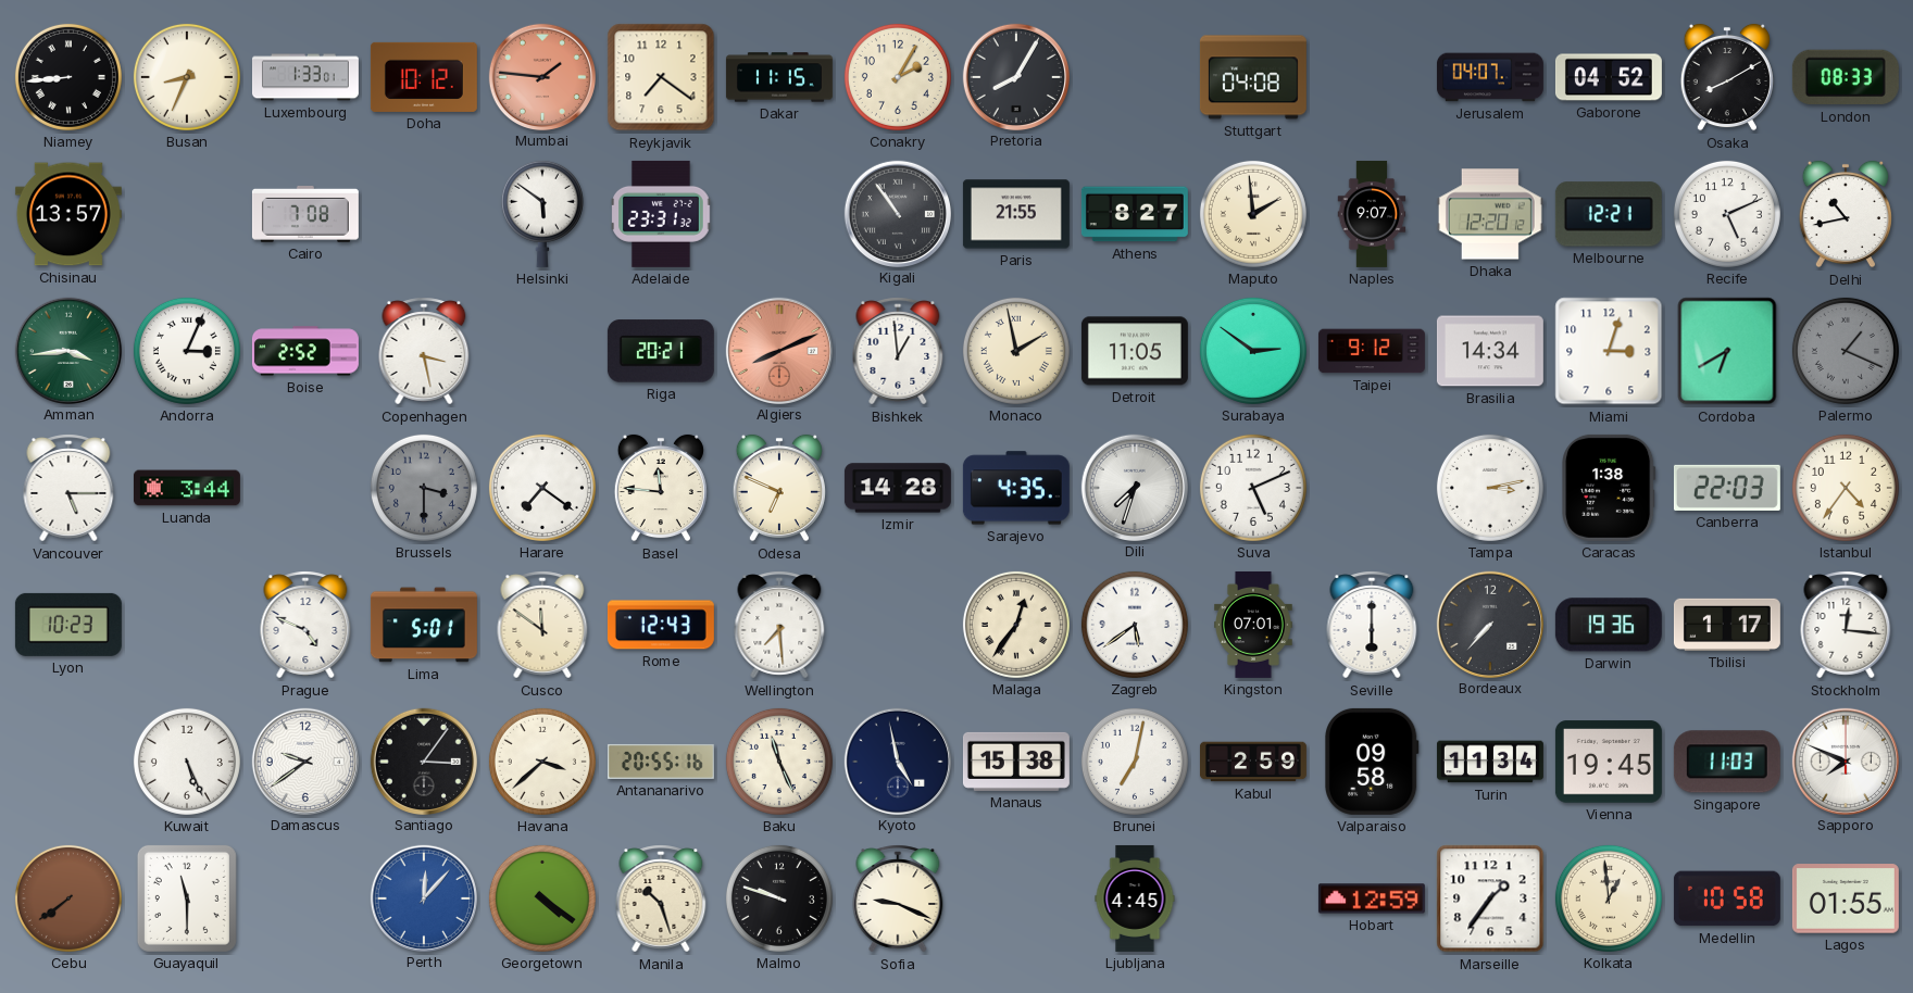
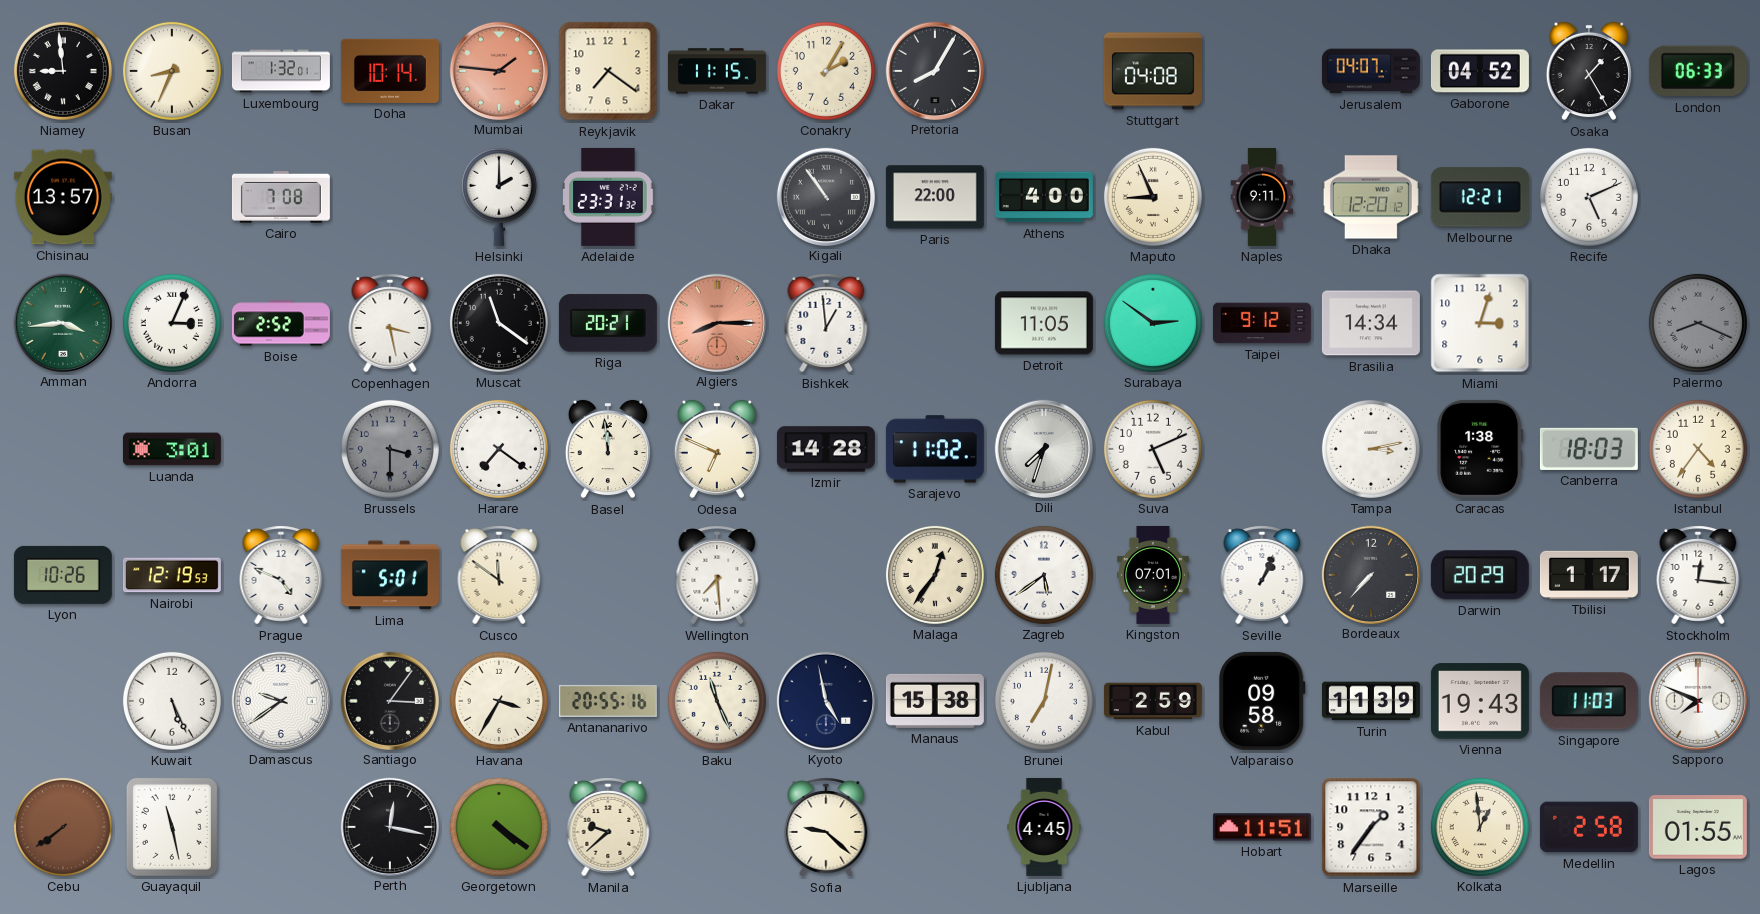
Niamey: 8:44 -> 8:59
Luxembourg: 1:33 -> 1:32
Doha: 10:12 -> 10:14
Osaka: 8:10 -> 1:25
London: 08:33 -> 06:33
Helsinki: 5:51 -> 2:00
Paris: 21:55 -> 22:00
Athens: 8:27 -> 4:00
Maputo: 1:59 -> 8:56
Naples: 9:07 -> 9:11
Delhi: 10:43 -> none
Muscat: none -> 11:21
Algiers: 8:11 -> 8:15
Monaco: 1:58 -> none
Cordoba: 6:40 -> none
Palermo: 1:19 -> 8:19
Vancouver: 5:15 -> none
Luanda: 3:44 -> 3:01
Basel: 11:46 -> 11:59
Sarajevo: 4:35 -> 11:02
Canberra: 22:03 -> 18:03
Lyon: 10:23 -> 10:26
Nairobi: none -> 12:19
Rome: 12:43 -> none
Seville: 6:00 -> 1:04
Darwin: 19:36 -> 20:29
Havana: 3:38 -> 3:35
Turin: 11:34 -> 11:39
Vienna: 19:45 -> 19:43
Guayaquil: 11:30 -> 11:28
Perth: 12:07 -> 12:17
Perth dial: blue -> black
Manila: 10:27 -> 9:38
Malmo: 9:48 -> none
Sofia: 9:19 -> 9:22
Hobart: 12:59 -> 11:51
Medellin: 10:58 -> 2:58
